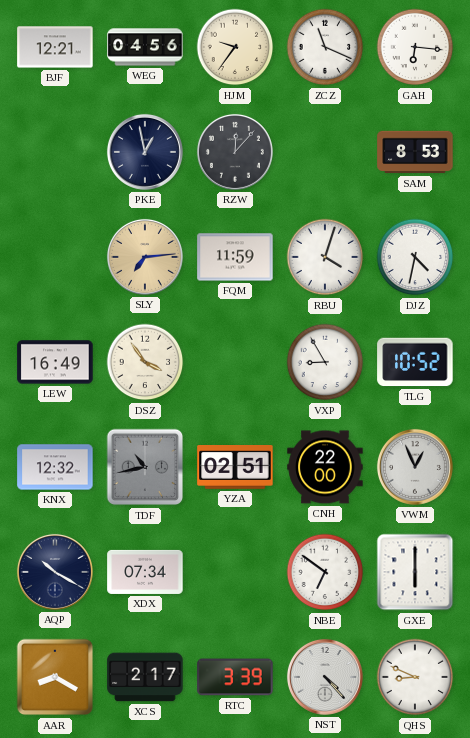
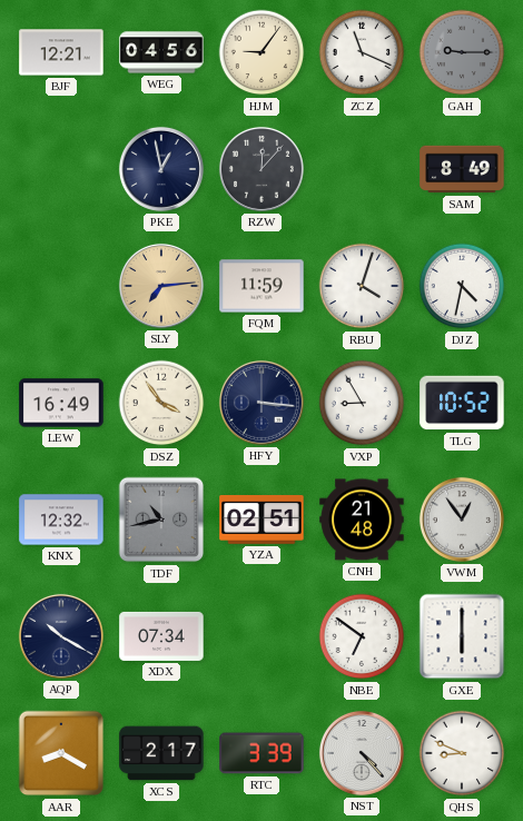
HJM: 9:36 -> 9:06
GAH: 6:16 -> 9:15
GAH dial: white -> grey
SAM: 8:53 -> 8:49
HFY: none -> 3:16
CNH: 22:00 -> 21:48
VWM: 12:56 -> 12:54
